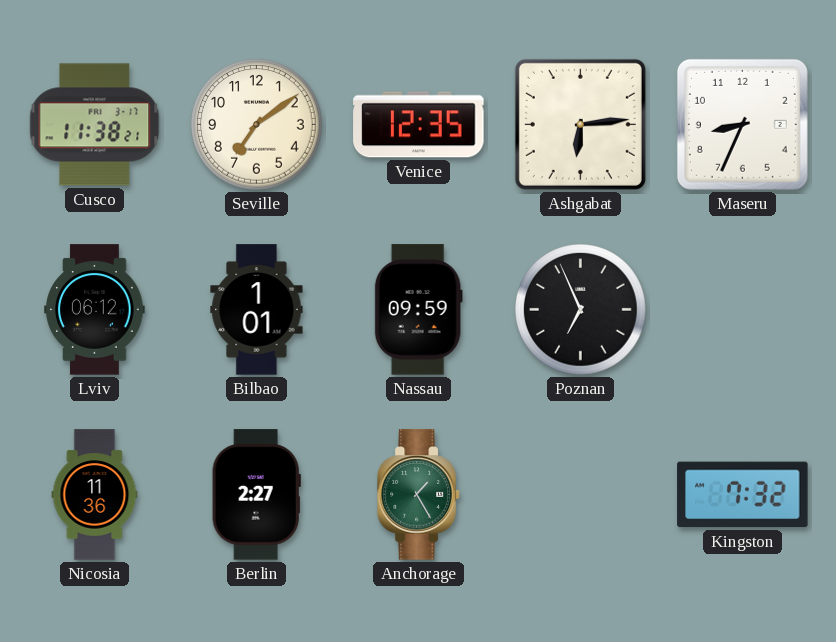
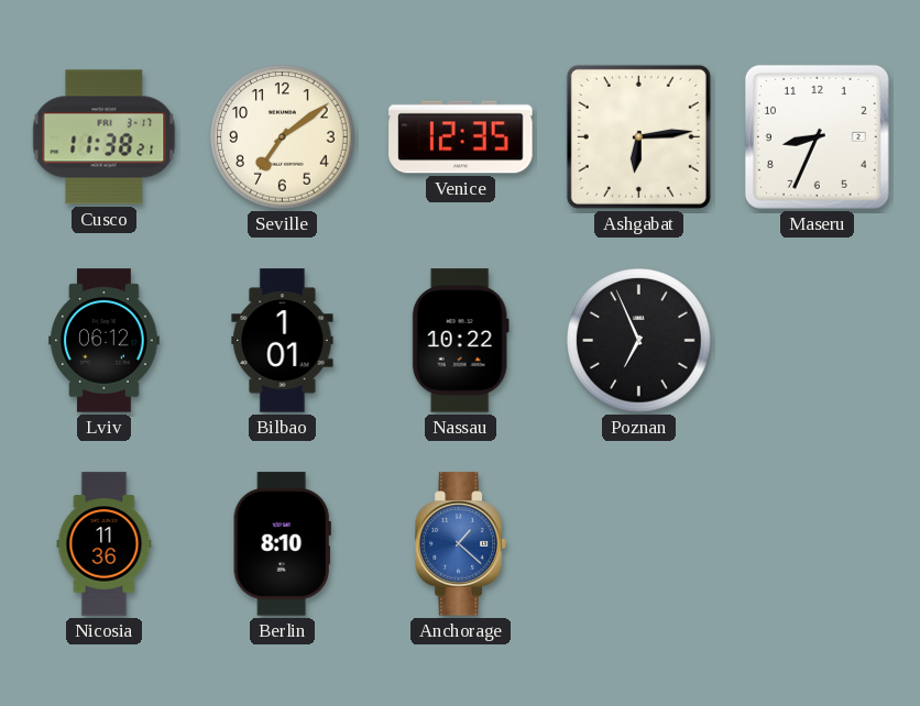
Nassau: 09:59 -> 10:22
Berlin: 2:27 -> 8:10
Anchorage: 1:25 -> 1:22
Anchorage dial: green -> blue
Kingston: 7:32 -> none
